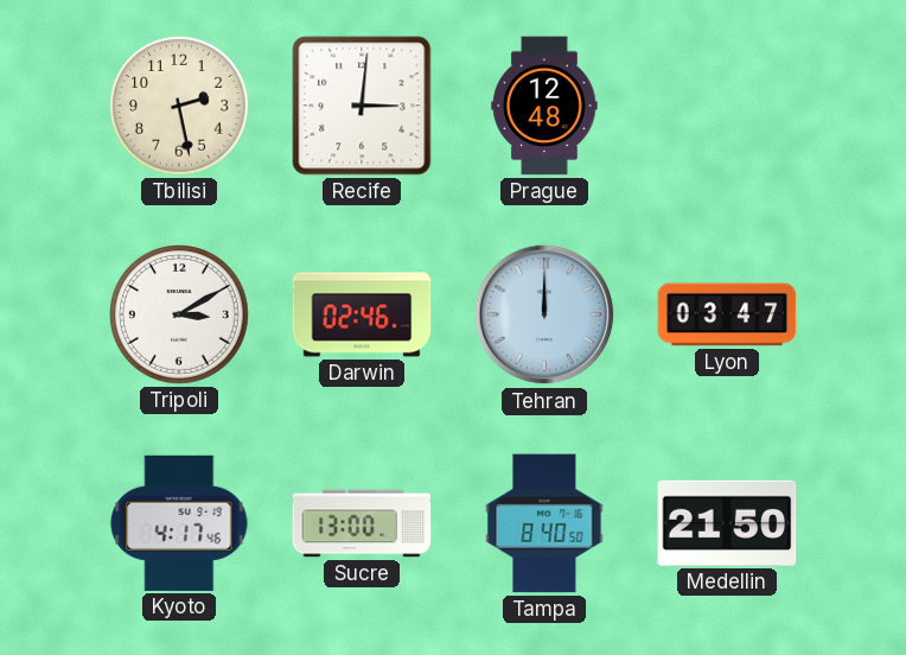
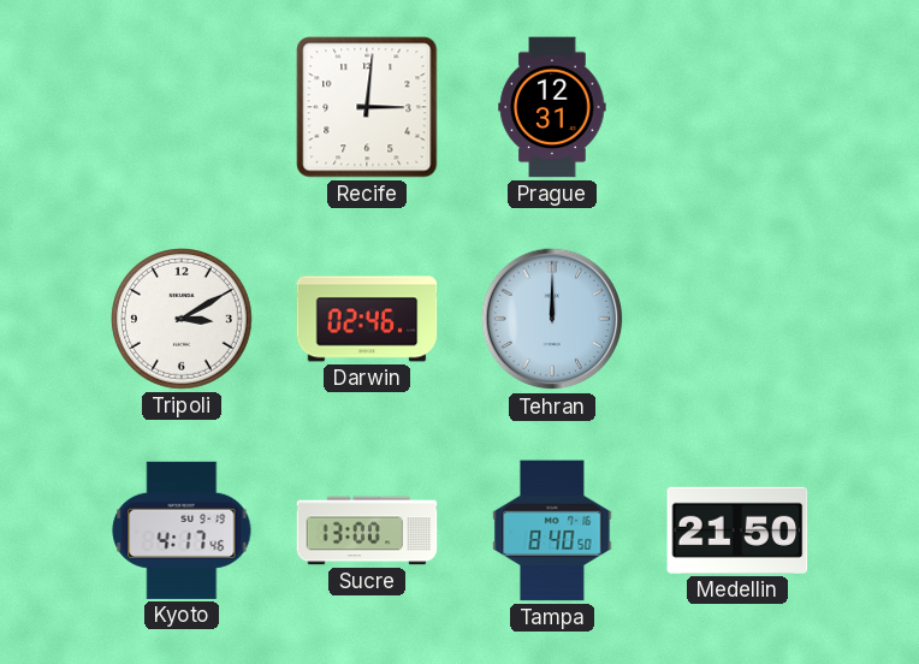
Tbilisi: 2:28 -> none
Prague: 12:48 -> 12:31
Lyon: 03:47 -> none
